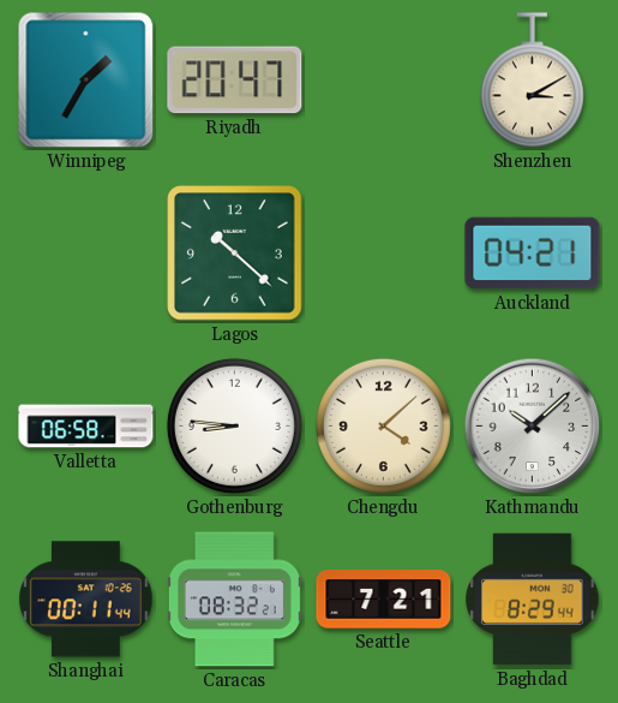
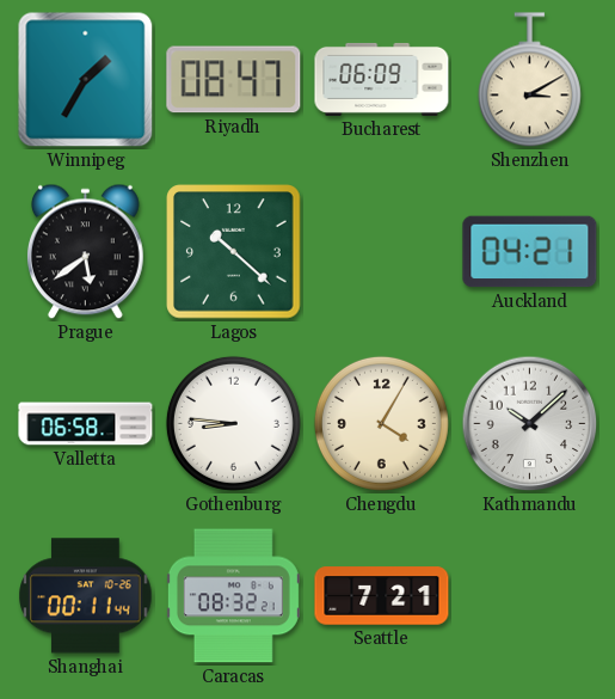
Riyadh: 20:47 -> 08:47
Bucharest: none -> 06:09
Prague: none -> 5:39
Chengdu: 4:08 -> 4:05
Baghdad: 8:29 -> none
